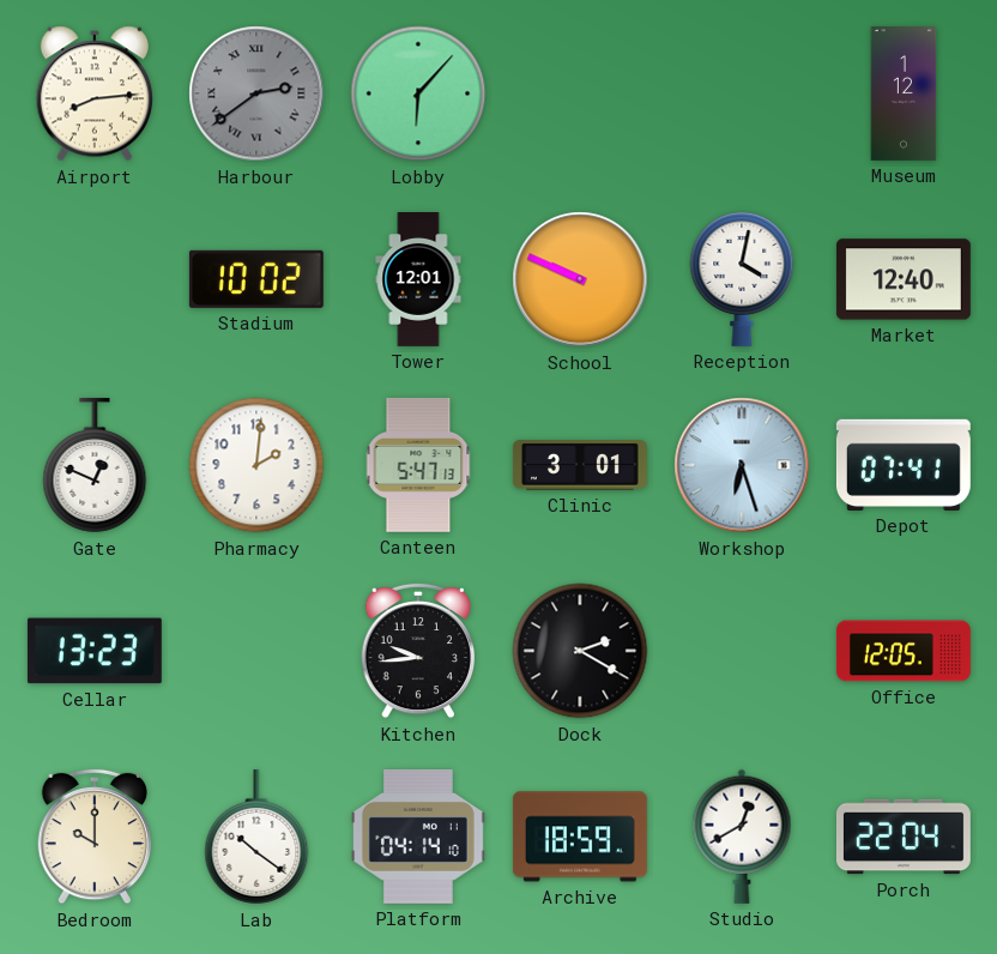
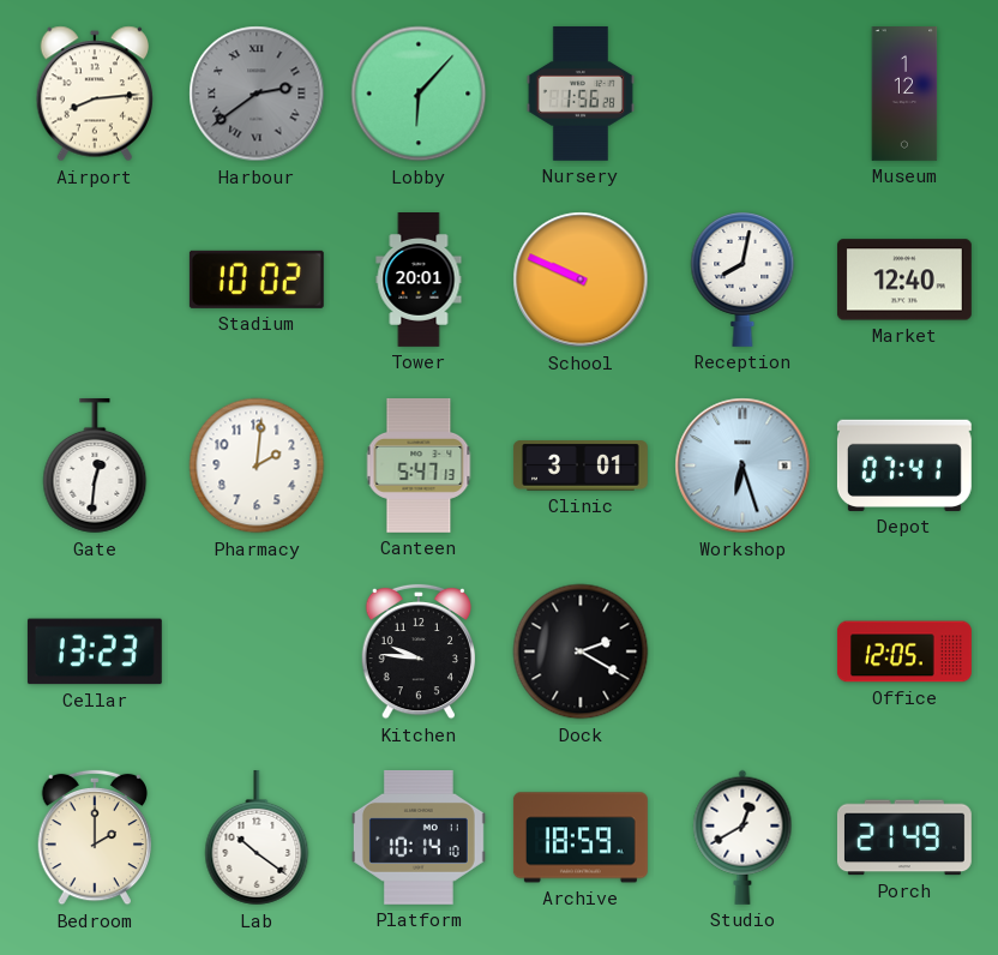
Nursery: none -> 1:56
Tower: 12:01 -> 20:01
Reception: 4:02 -> 8:02
Gate: 12:49 -> 12:31
Kitchen: 9:44 -> 9:46
Bedroom: 10:00 -> 2:00
Platform: 04:14 -> 10:14
Porch: 22:04 -> 21:49
